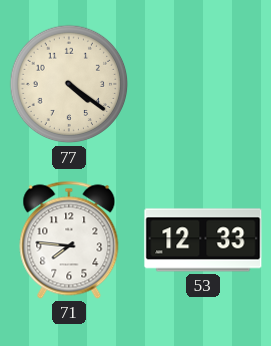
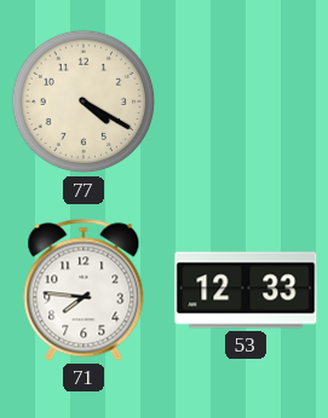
77: 4:21 -> 4:20
